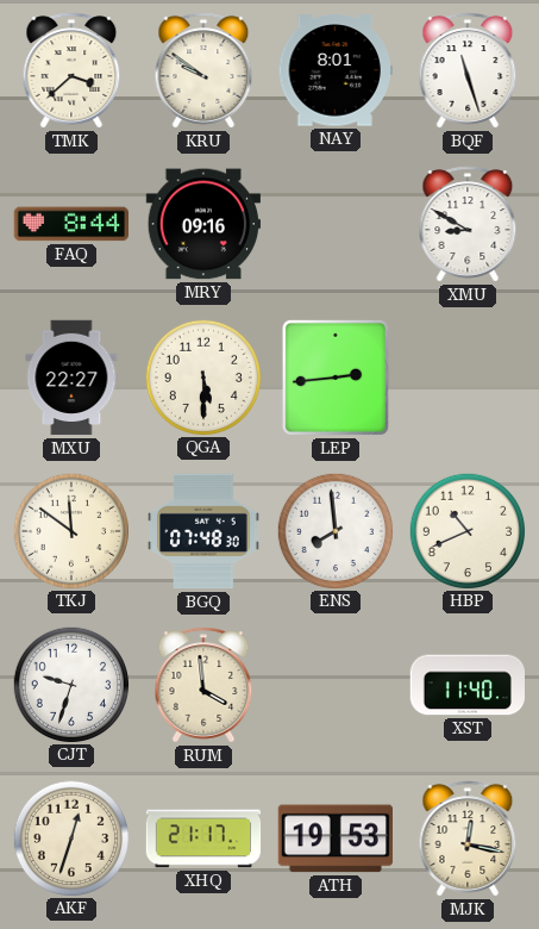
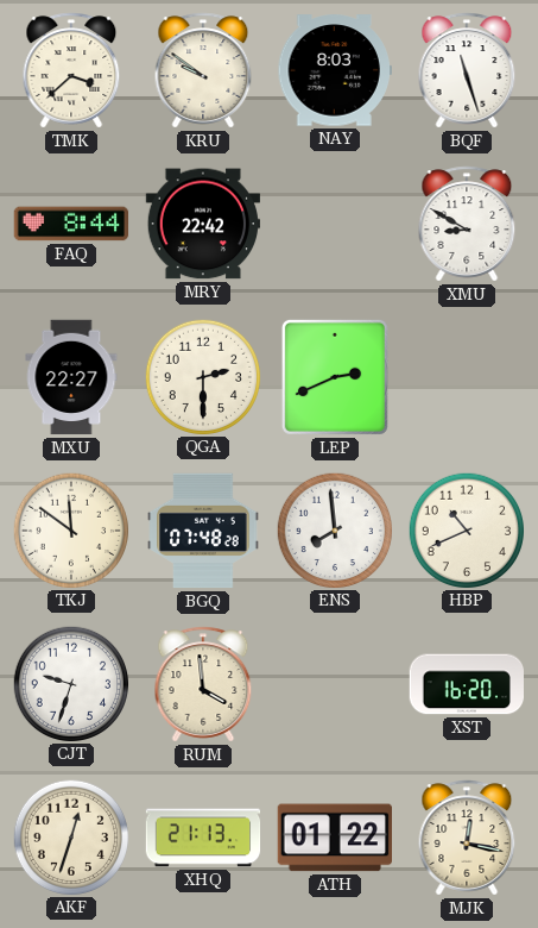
NAY: 8:01 -> 8:03
MRY: 09:16 -> 22:42
QGA: 5:30 -> 2:30
LEP: 2:44 -> 2:41
BGQ: 07:48:30 -> 07:48:28
XST: 11:40 -> 16:20
XHQ: 21:17 -> 21:13
ATH: 19:53 -> 01:22
